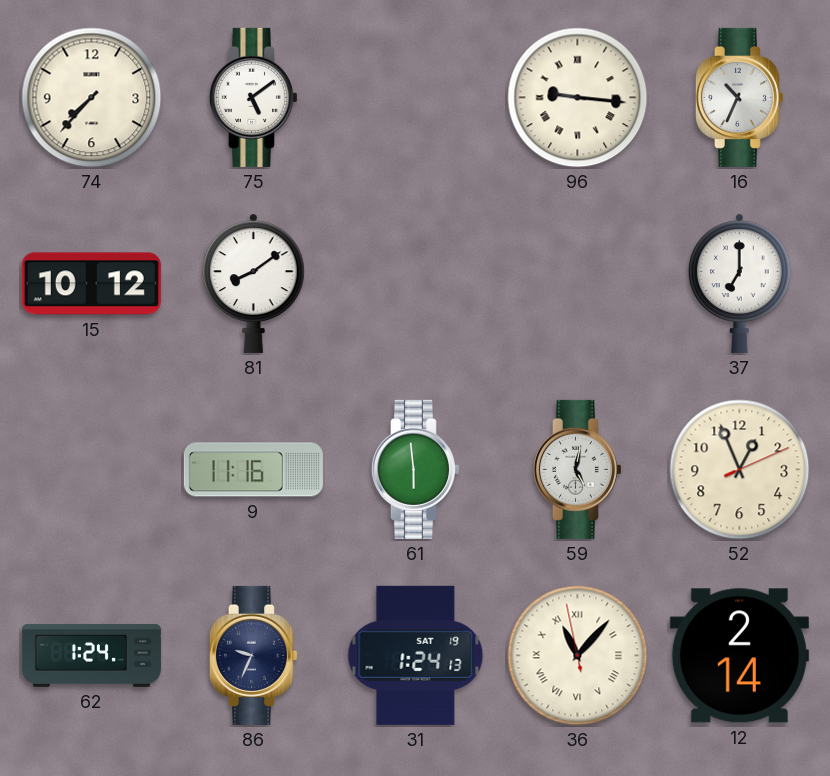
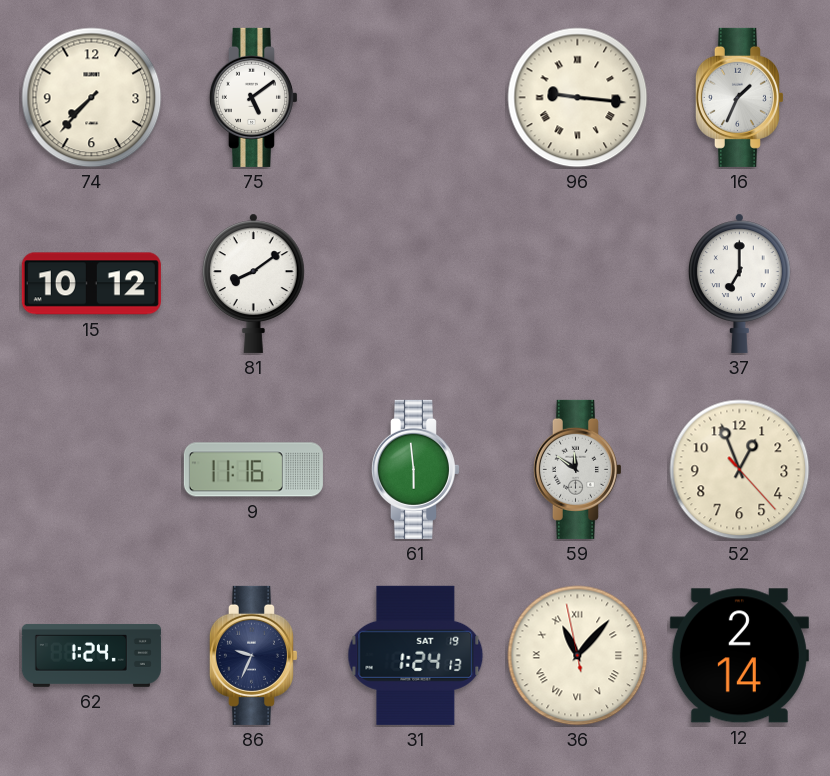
16: 10:34 -> 1:34
59: 5:02 -> 11:51
52: 12:56:11 -> 12:56:23
